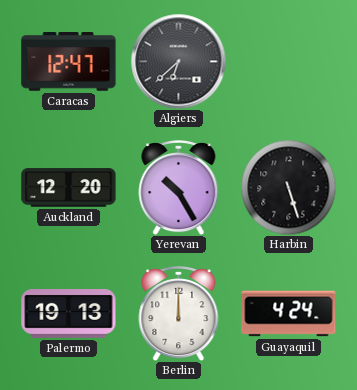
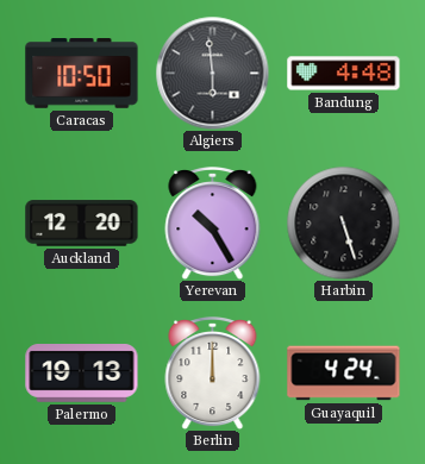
Caracas: 12:47 -> 10:50
Algiers: 6:38 -> 5:59
Bandung: none -> 4:48
